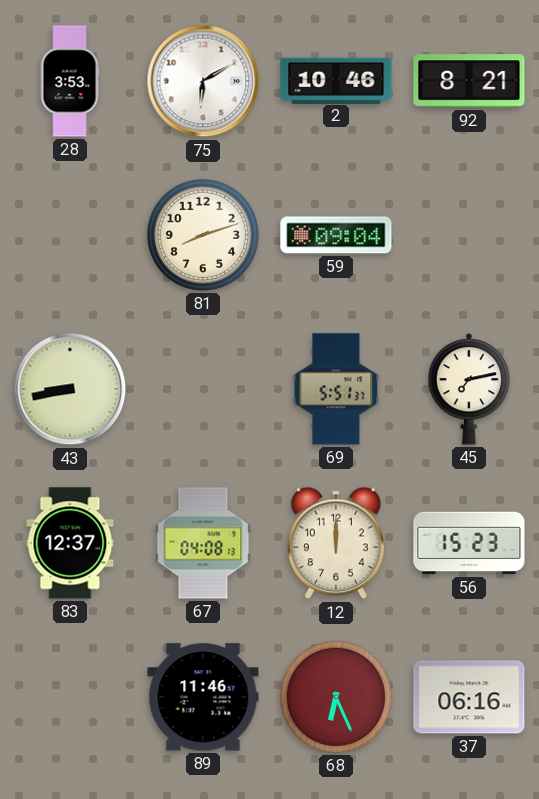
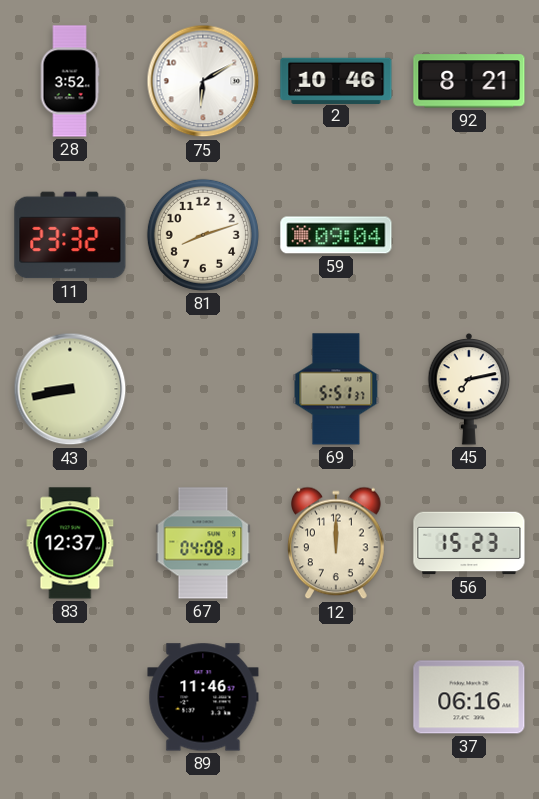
28: 3:53 -> 3:52
11: none -> 23:32
68: 6:26 -> none
